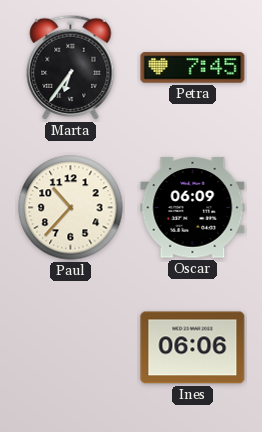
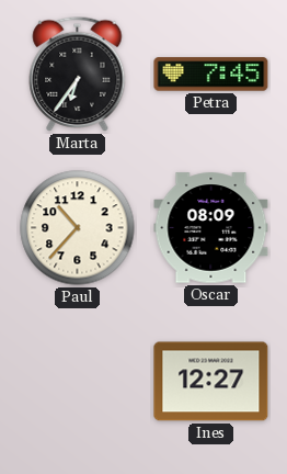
Oscar: 06:09 -> 08:09
Ines: 06:06 -> 12:27
